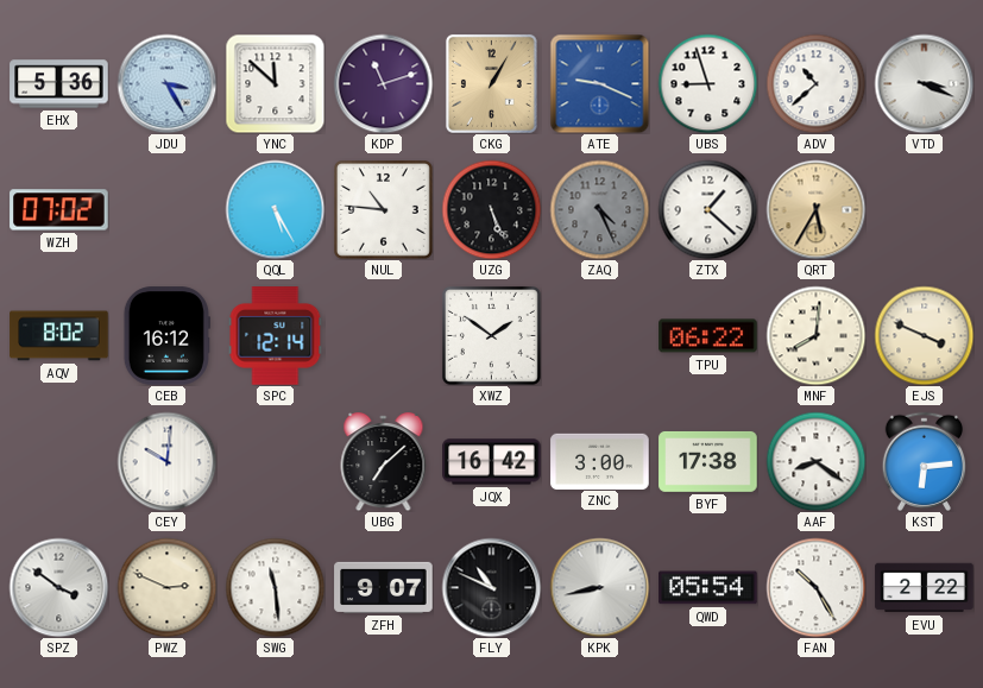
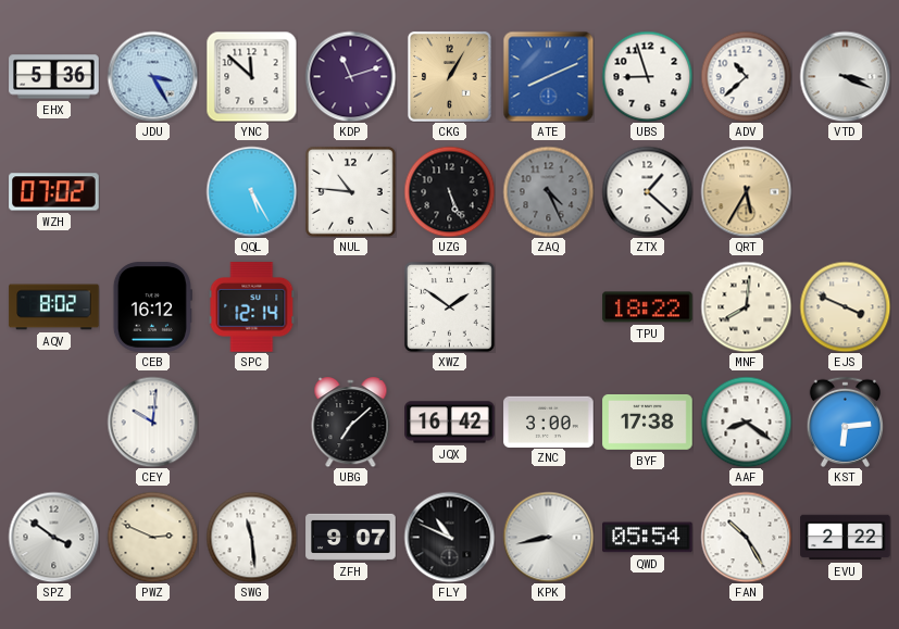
ATE: 9:19 -> 8:11
TPU: 06:22 -> 18:22
